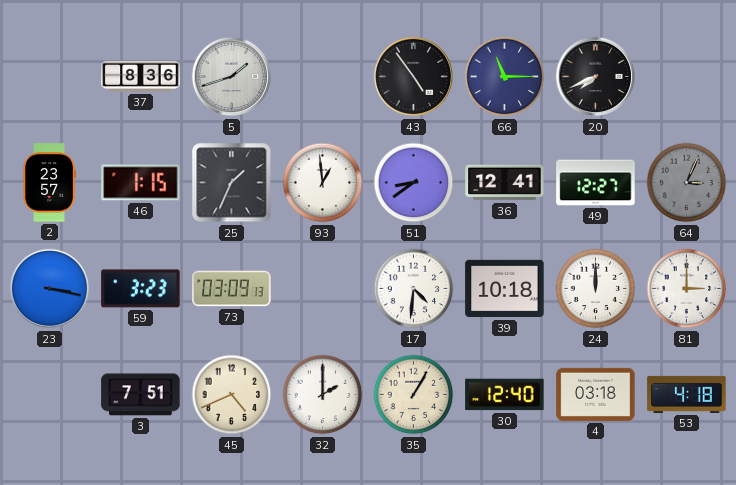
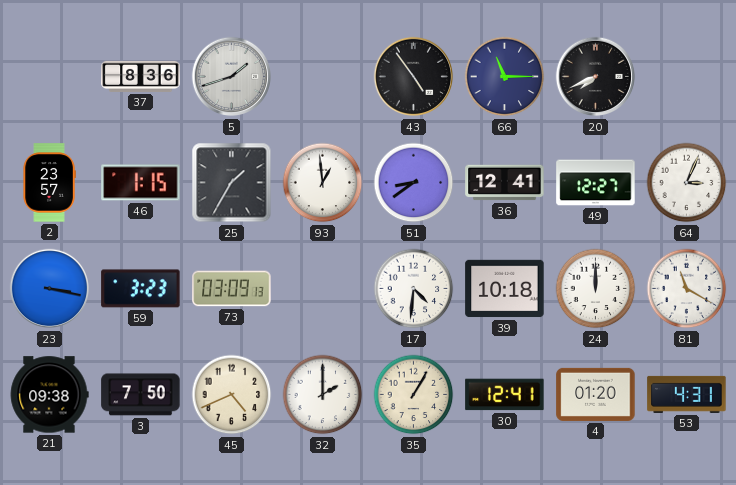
25: 1:34 -> 1:35
64 dial: grey -> white
81: 3:00 -> 11:20
21: none -> 09:38
3: 7:51 -> 7:50
30: 12:40 -> 12:41
4: 03:18 -> 01:20
53: 4:18 -> 4:31
